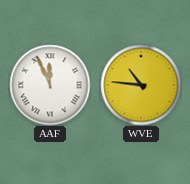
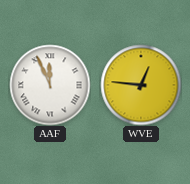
WVE: 10:46 -> 12:46
